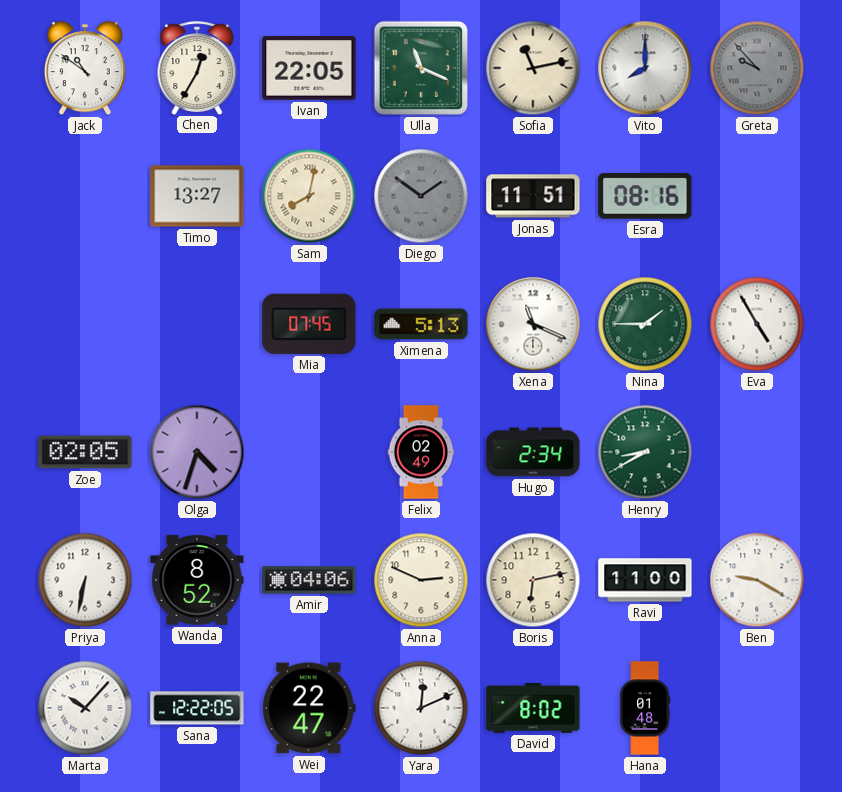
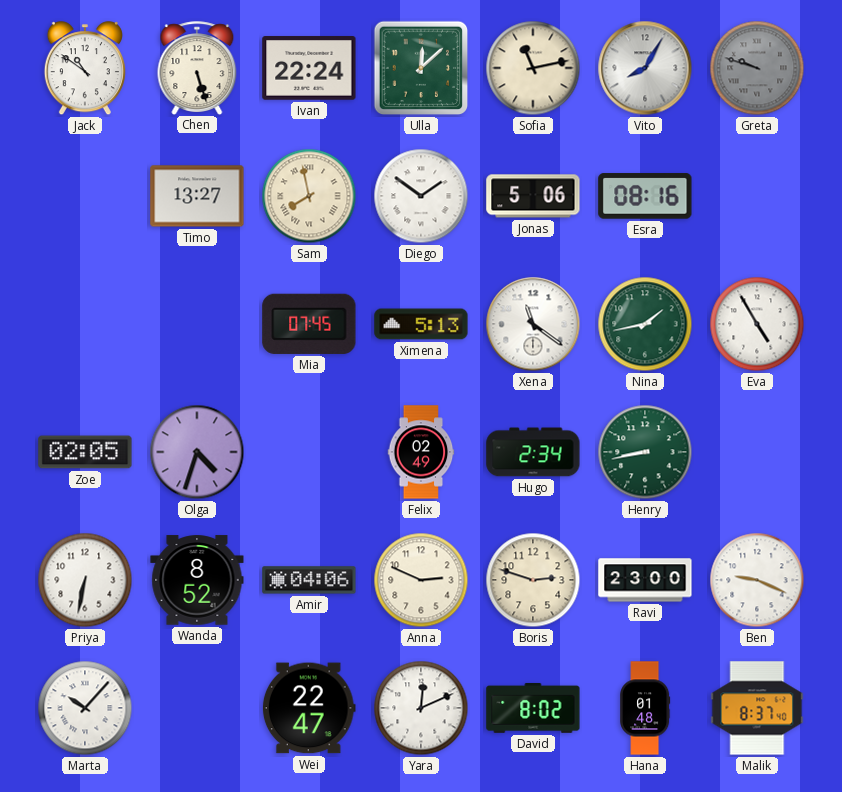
Chen: 12:35 -> 5:27
Ivan: 22:05 -> 22:24
Ulla: 11:19 -> 12:08
Vito: 8:00 -> 8:05
Greta: 9:53 -> 9:48
Sam: 8:02 -> 7:58
Diego dial: grey -> white
Jonas: 11:51 -> 5:06
Xena: 11:19 -> 11:21
Nina: 1:45 -> 1:43
Henry: 8:40 -> 8:43
Boris: 6:13 -> 2:48
Ravi: 11:00 -> 23:00
Ben: 9:20 -> 9:19
Sana: 12:22 -> none
Malik: none -> 8:37
